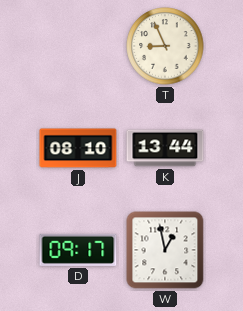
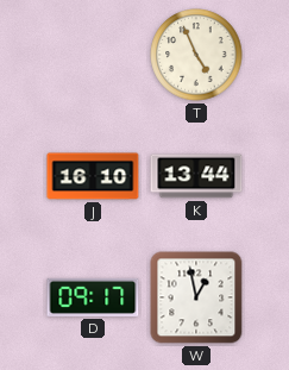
T: 8:56 -> 4:56
J: 08:10 -> 16:10
